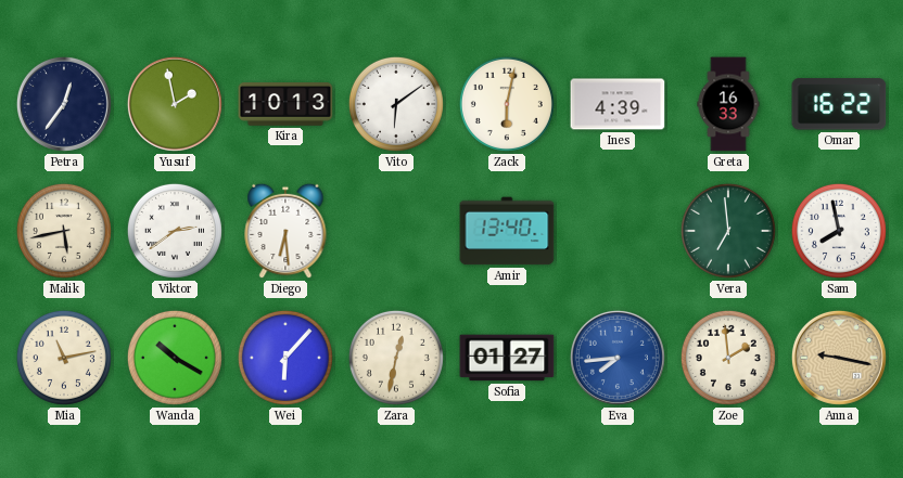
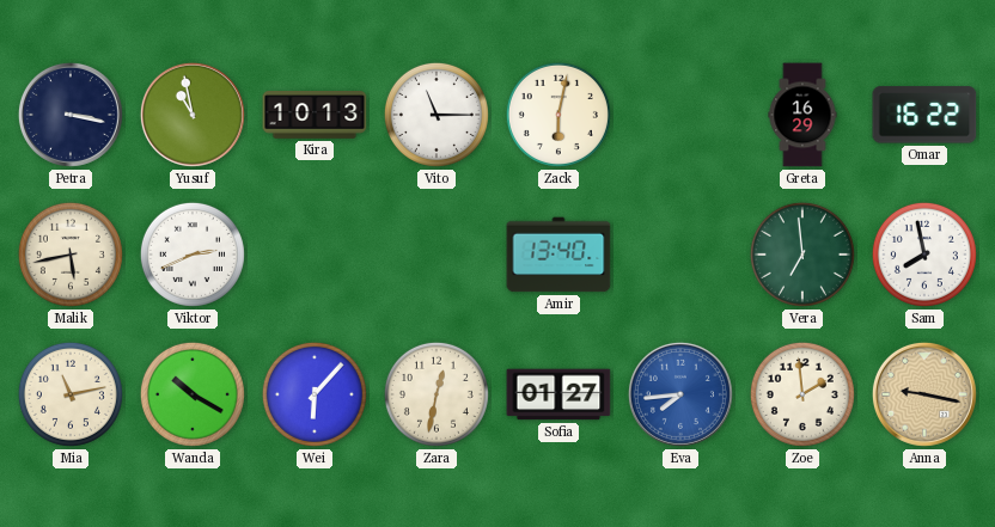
Petra: 12:36 -> 3:17
Yusuf: 1:58 -> 10:58
Vito: 6:09 -> 11:15
Ines: 4:39 -> none
Greta: 16:33 -> 16:29
Viktor: 2:39 -> 2:41
Diego: 6:29 -> none
